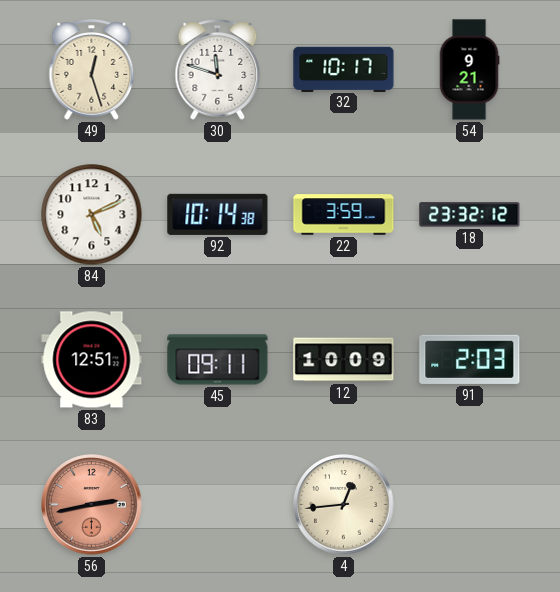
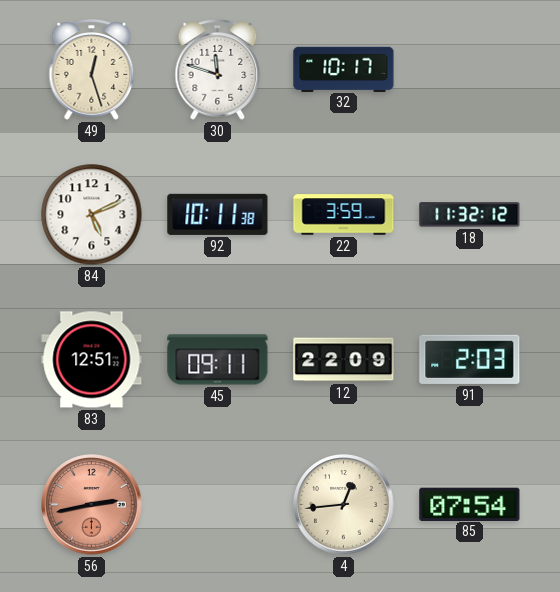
54: 9:21 -> none
92: 10:14 -> 10:11
18: 23:32 -> 11:32
12: 10:09 -> 22:09
85: none -> 07:54
